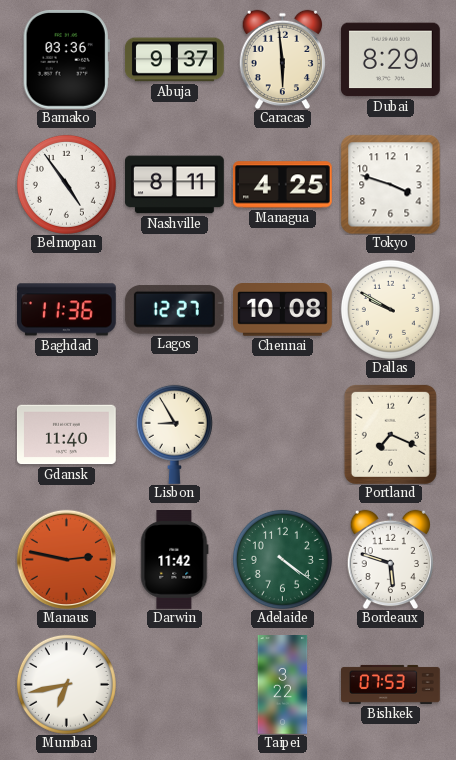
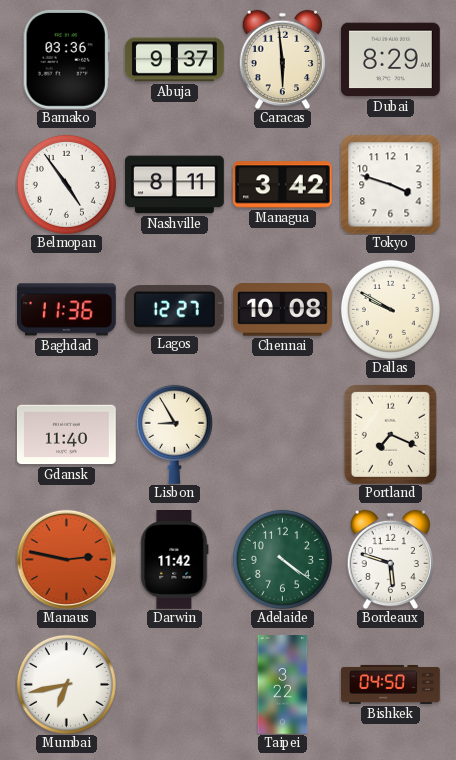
Managua: 4:25 -> 3:42
Bishkek: 07:53 -> 04:50
